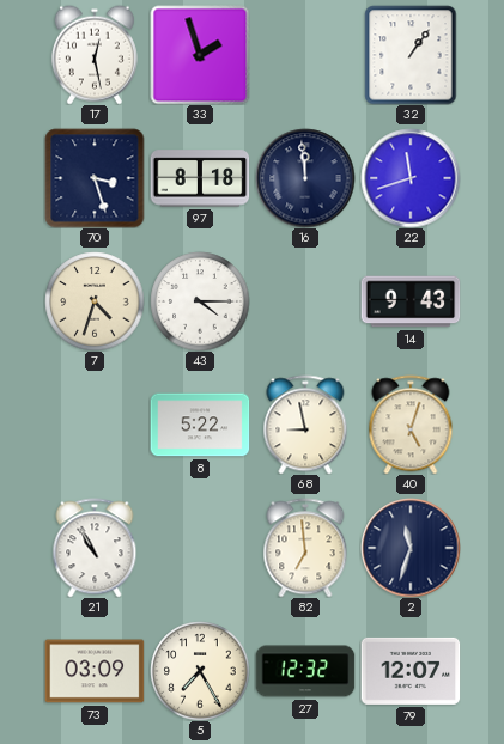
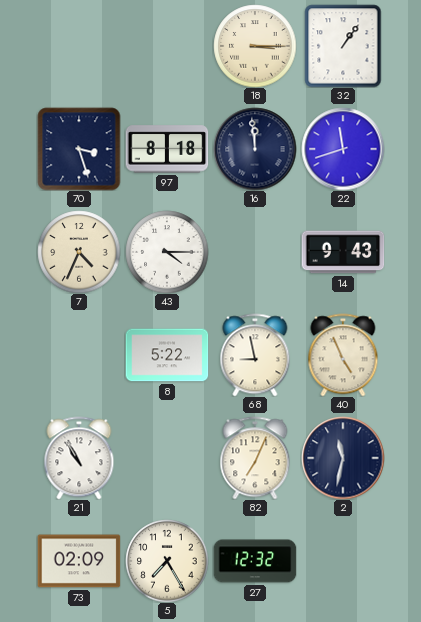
17: 12:28 -> none
33: 1:57 -> none
18: none -> 3:15
7: 4:33 -> 4:34
40: 5:03 -> 4:56
82: 6:59 -> 7:04
2: 11:33 -> 11:32
73: 03:09 -> 02:09
79: 12:07 -> none
